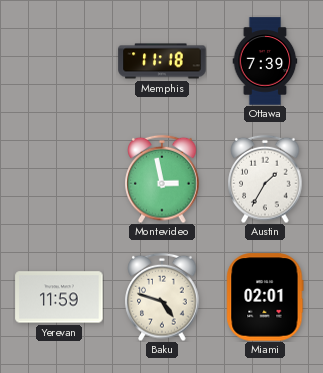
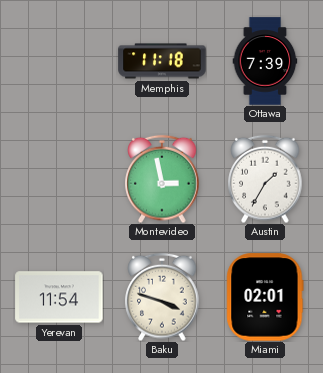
Yerevan: 11:59 -> 11:54
Baku: 4:48 -> 3:48
